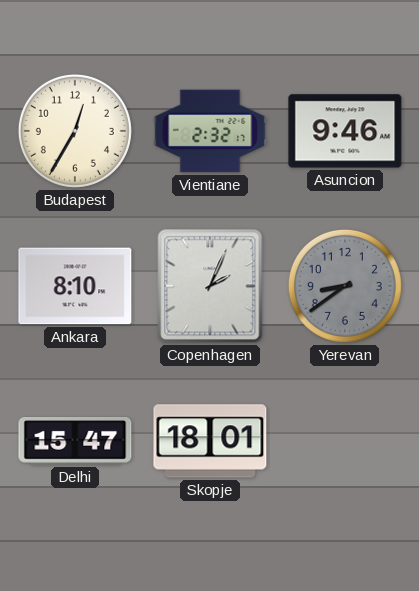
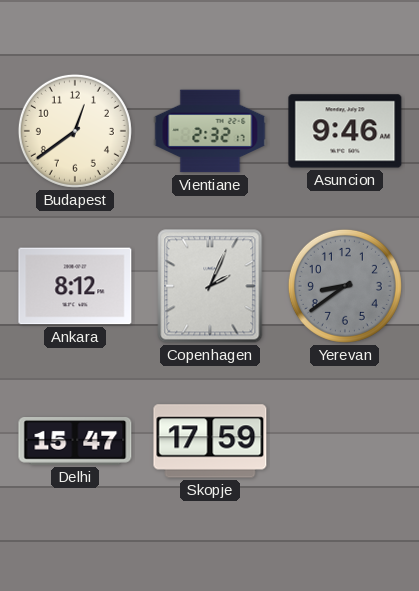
Budapest: 12:35 -> 12:39
Ankara: 8:10 -> 8:12
Skopje: 18:01 -> 17:59
